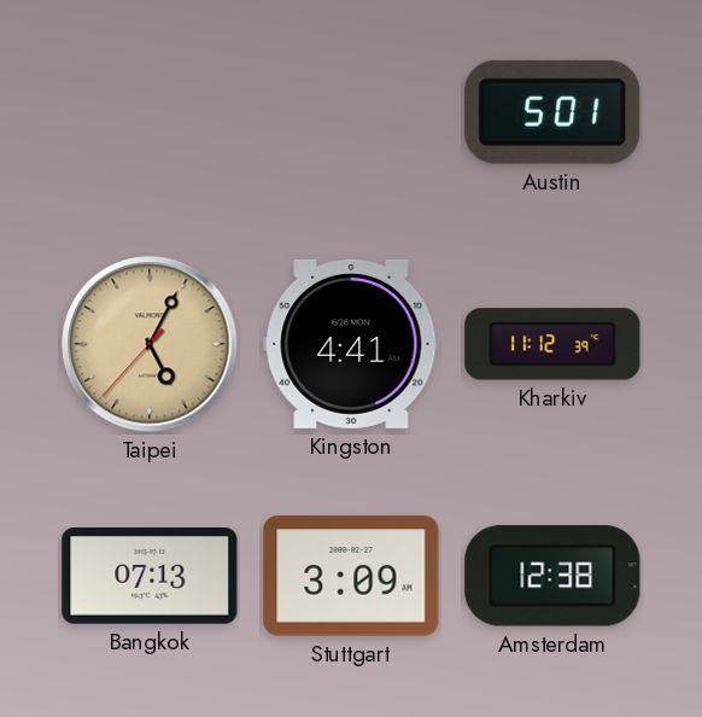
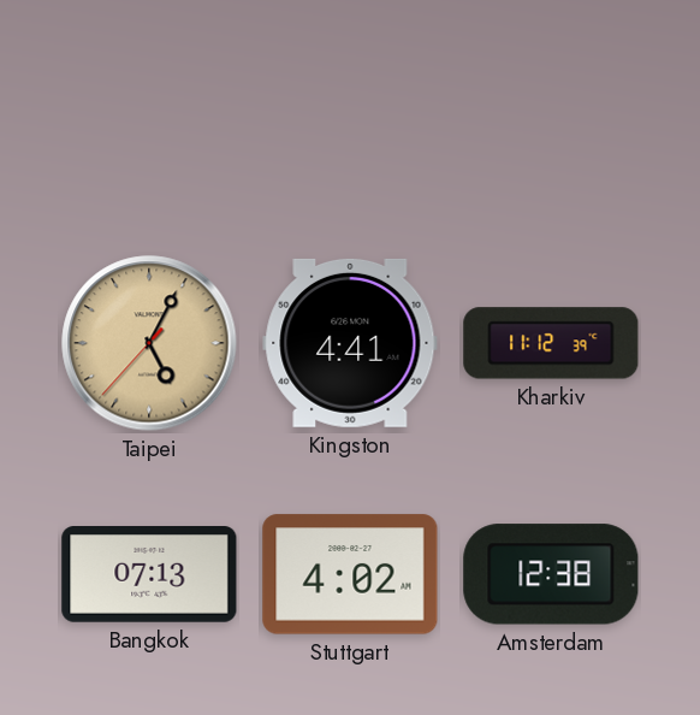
Austin: 5:01 -> none
Stuttgart: 3:09 -> 4:02
